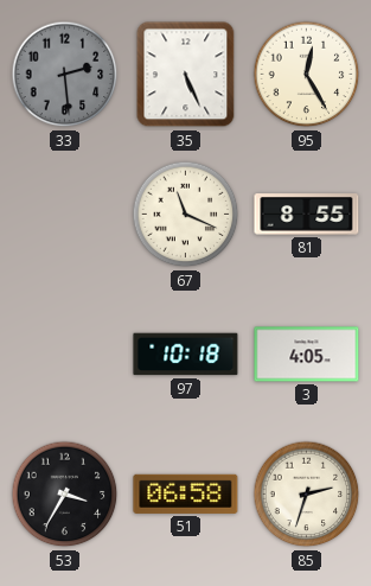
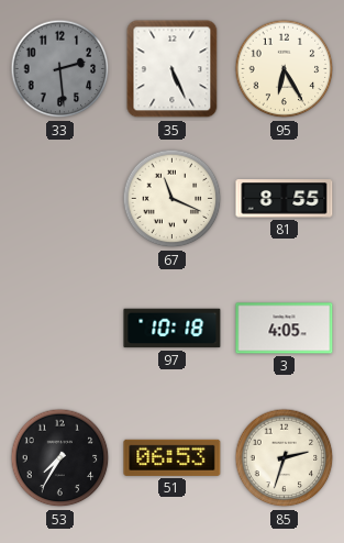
95: 12:25 -> 6:25
53: 3:35 -> 7:35
51: 06:58 -> 06:53
